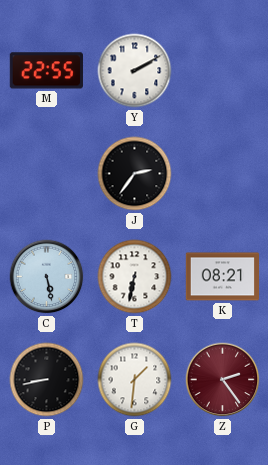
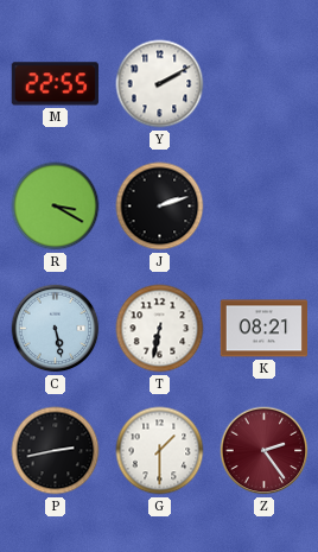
R: none -> 3:20
J: 2:36 -> 2:12
P: 8:43 -> 2:43
G: 1:31 -> 1:30
